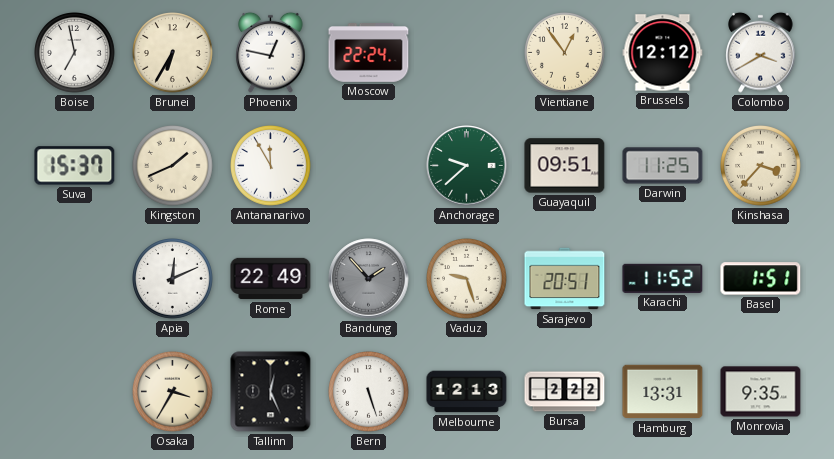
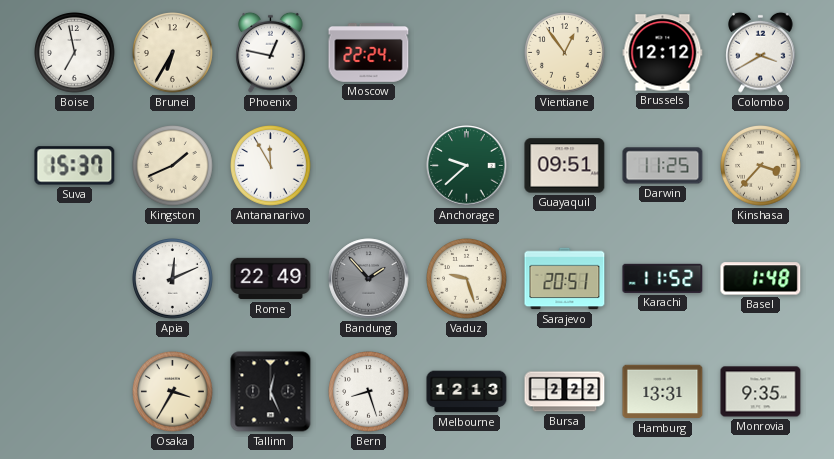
Basel: 1:51 -> 1:48
Bern: 5:27 -> 8:27
